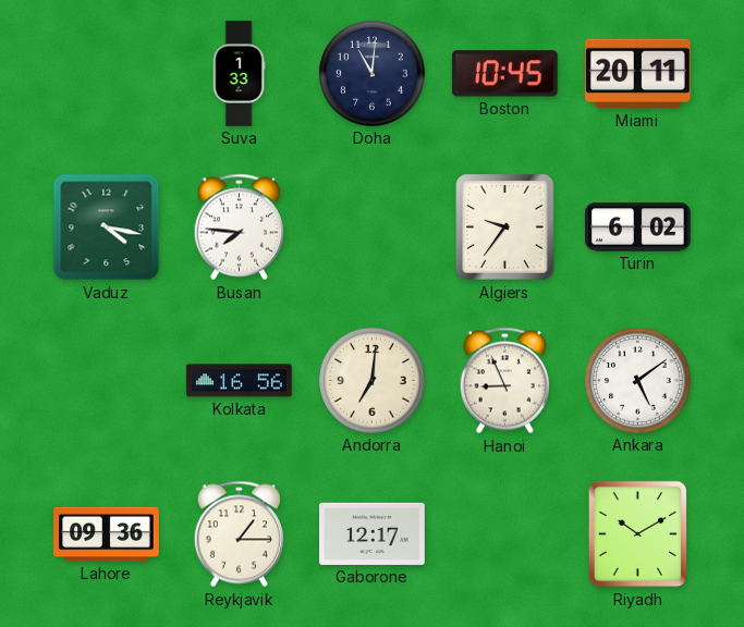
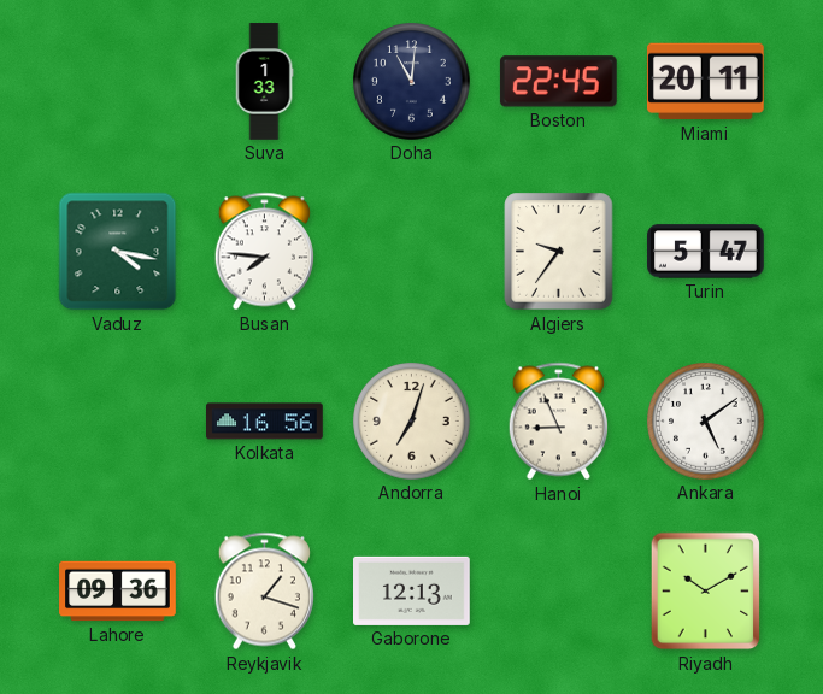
Boston: 10:45 -> 22:45
Turin: 6:02 -> 5:47
Andorra: 7:01 -> 7:03
Reykjavik: 1:15 -> 1:18
Gaborone: 12:17 -> 12:13
